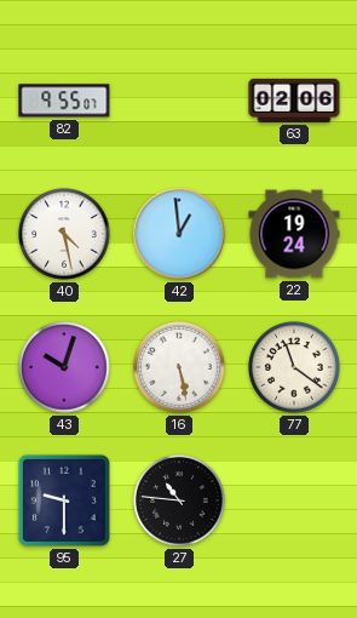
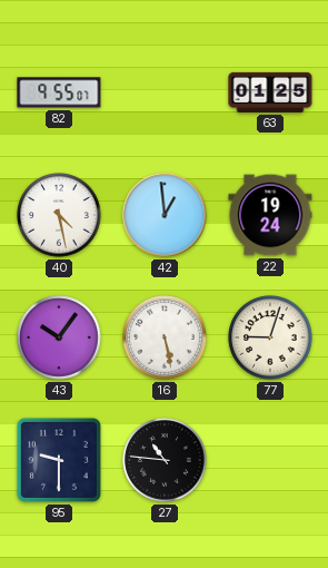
63: 02:06 -> 01:25
43: 10:03 -> 10:06
77: 11:21 -> 9:03
